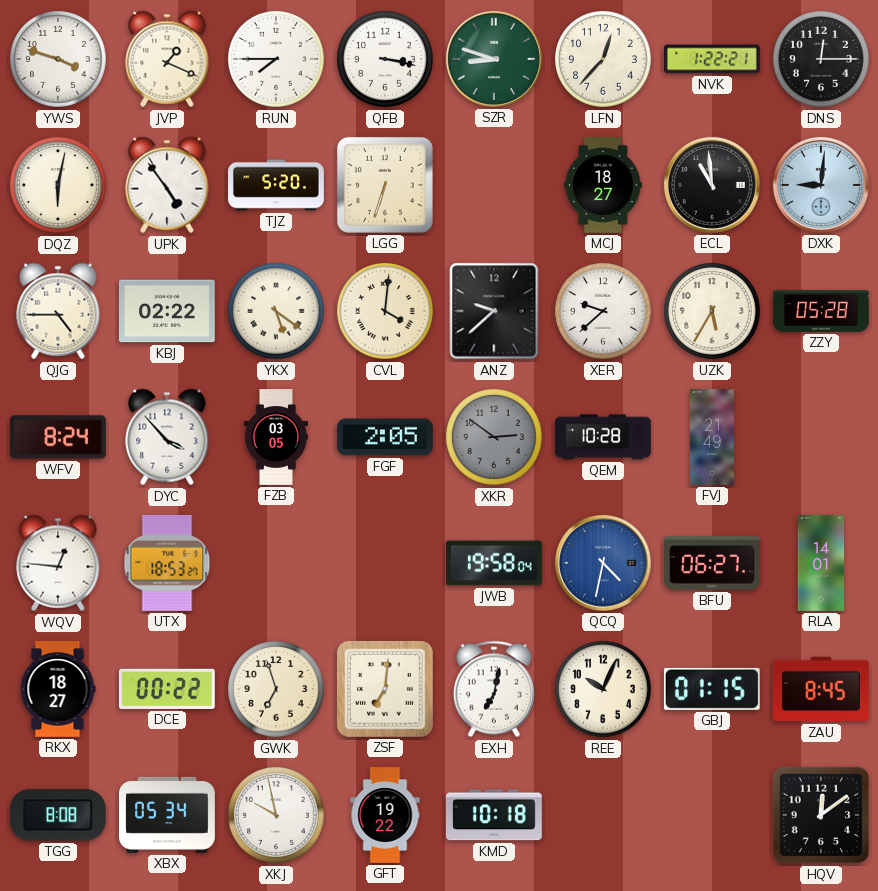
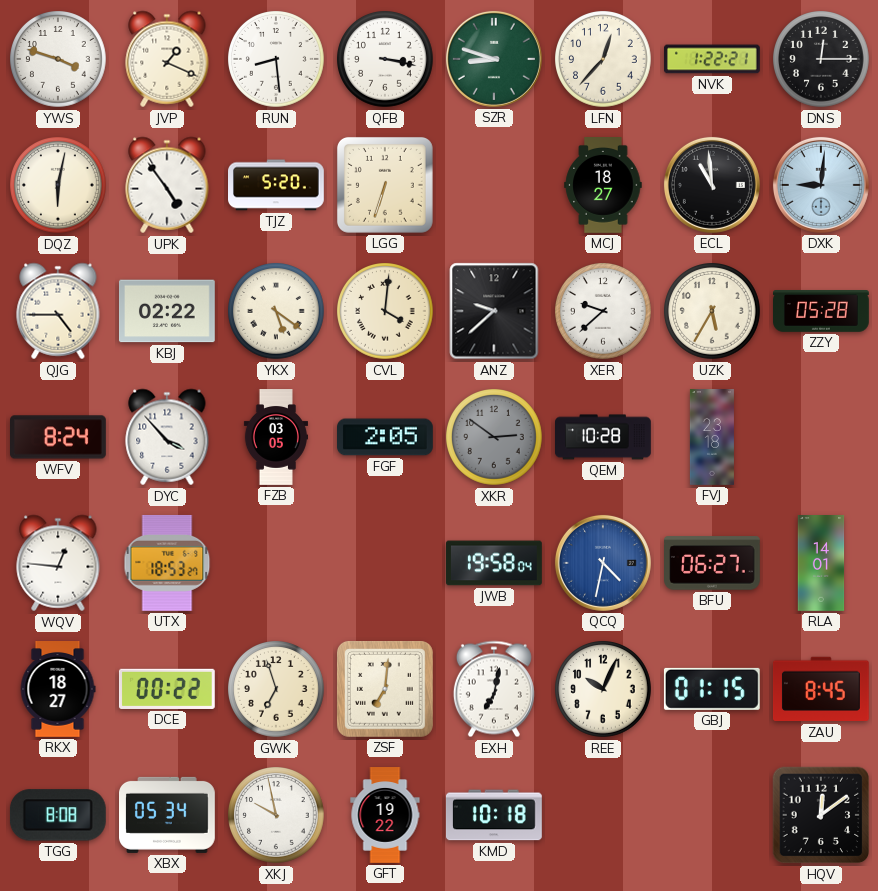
RUN: 7:45 -> 8:29
FVJ: 21:49 -> 23:18
